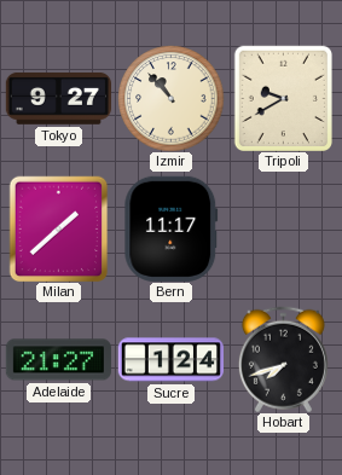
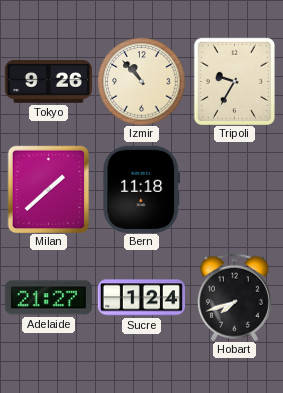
Tokyo: 9:27 -> 9:26
Tripoli: 9:40 -> 9:35
Bern: 11:17 -> 11:18
